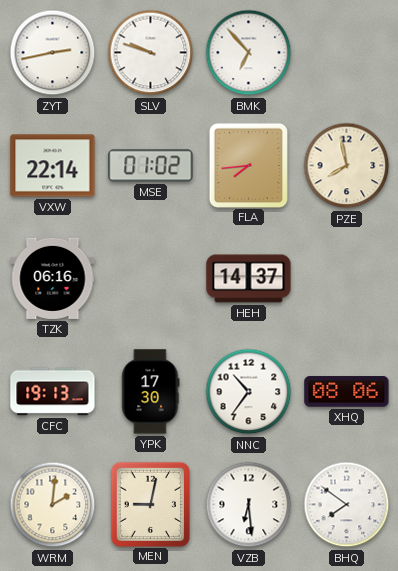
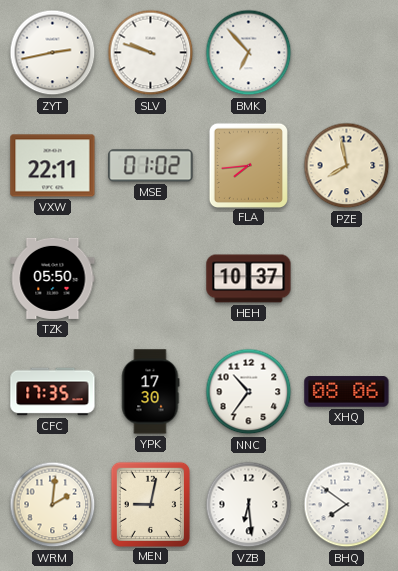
VXW: 22:14 -> 22:11
TZK: 06:16 -> 05:50
HEH: 14:37 -> 10:37
CFC: 19:13 -> 17:35
